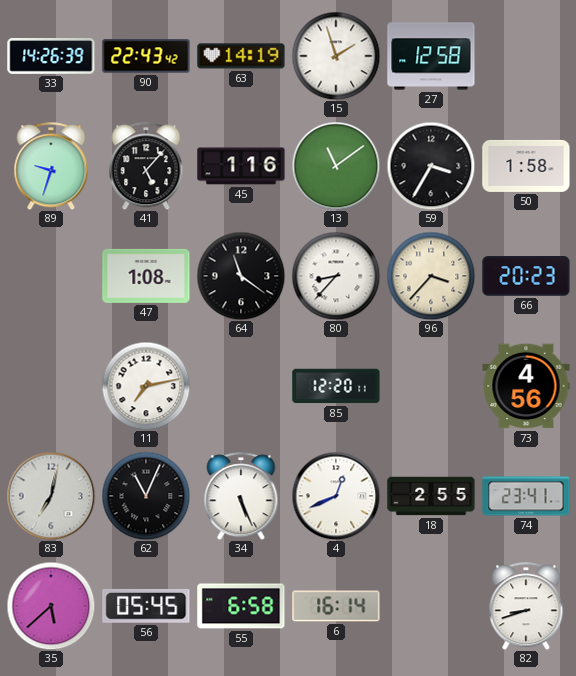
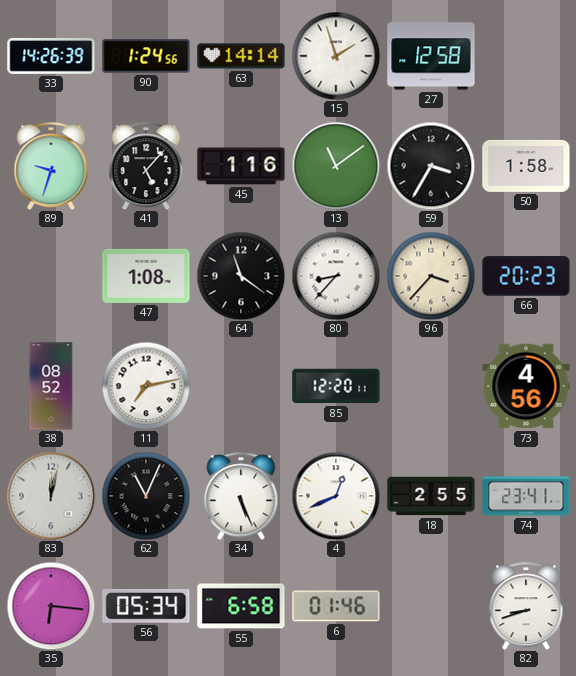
90: 22:43 -> 1:24
63: 14:19 -> 14:14
38: none -> 08:52
83: 7:02 -> 12:02
35: 5:38 -> 6:16
56: 05:45 -> 05:34
6: 16:14 -> 01:46
